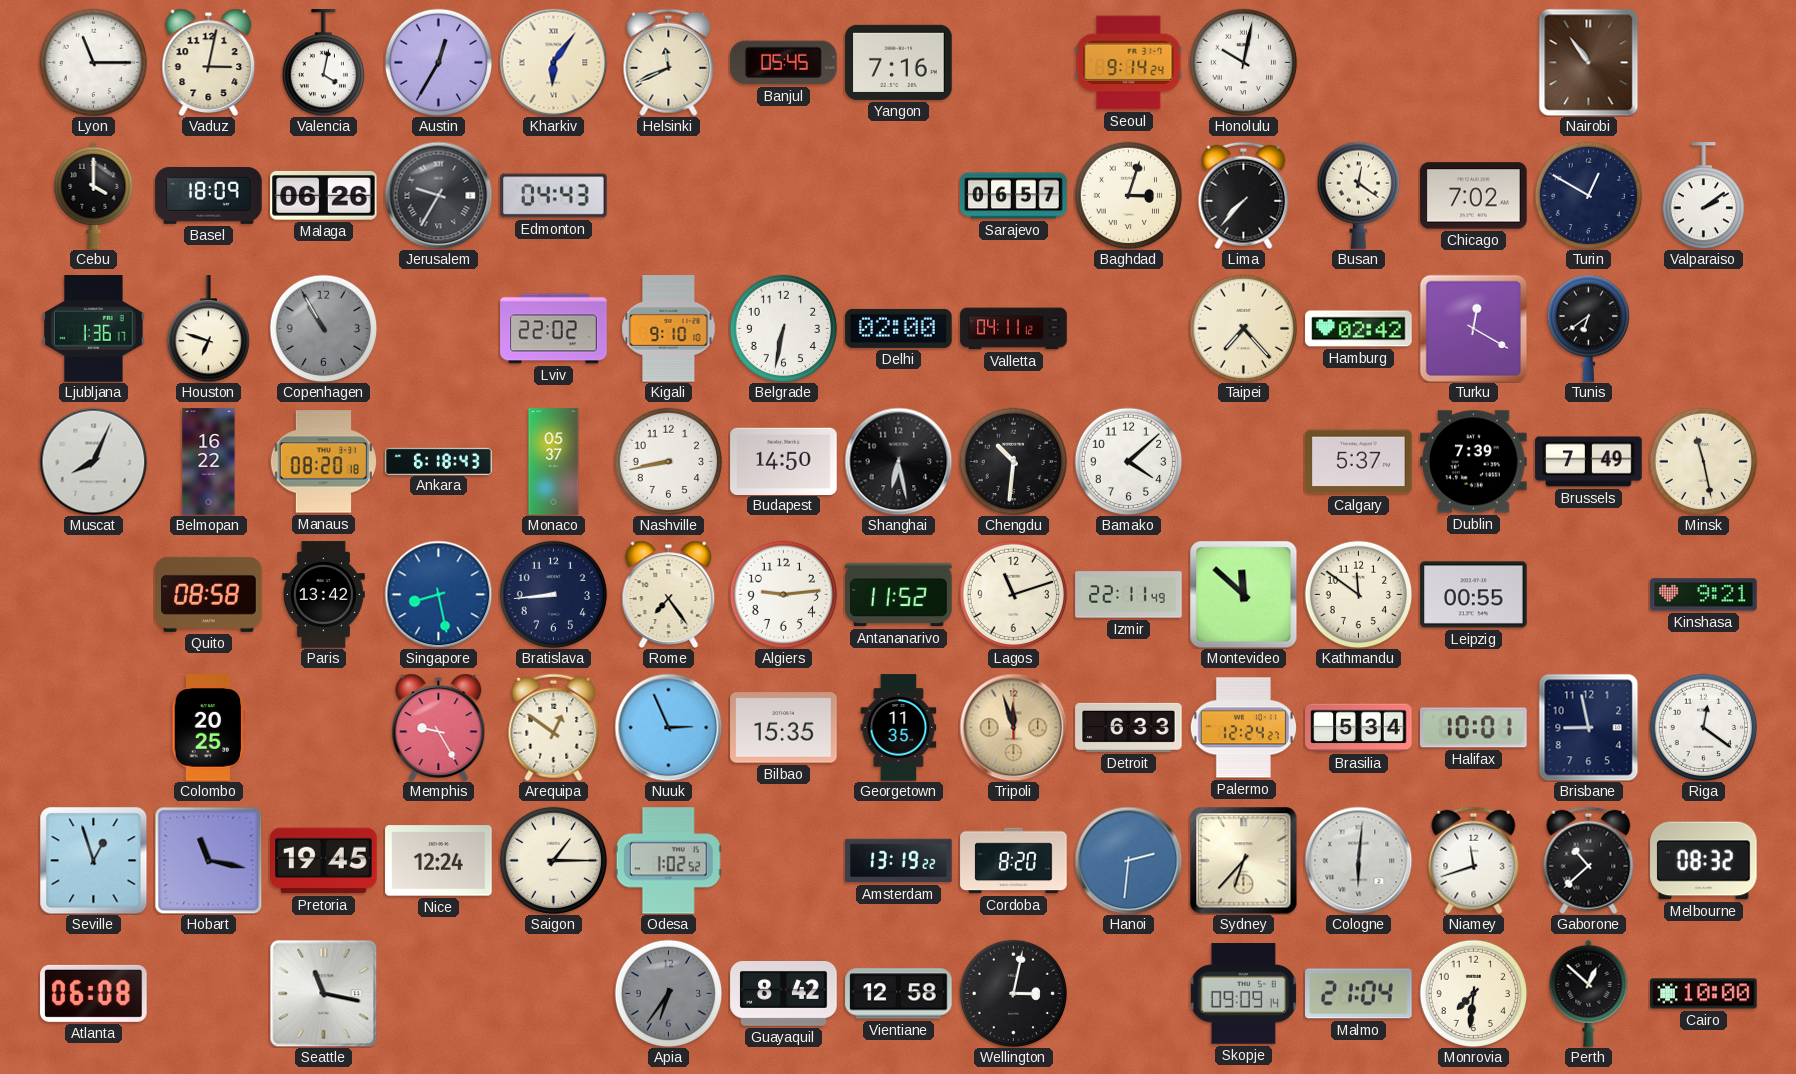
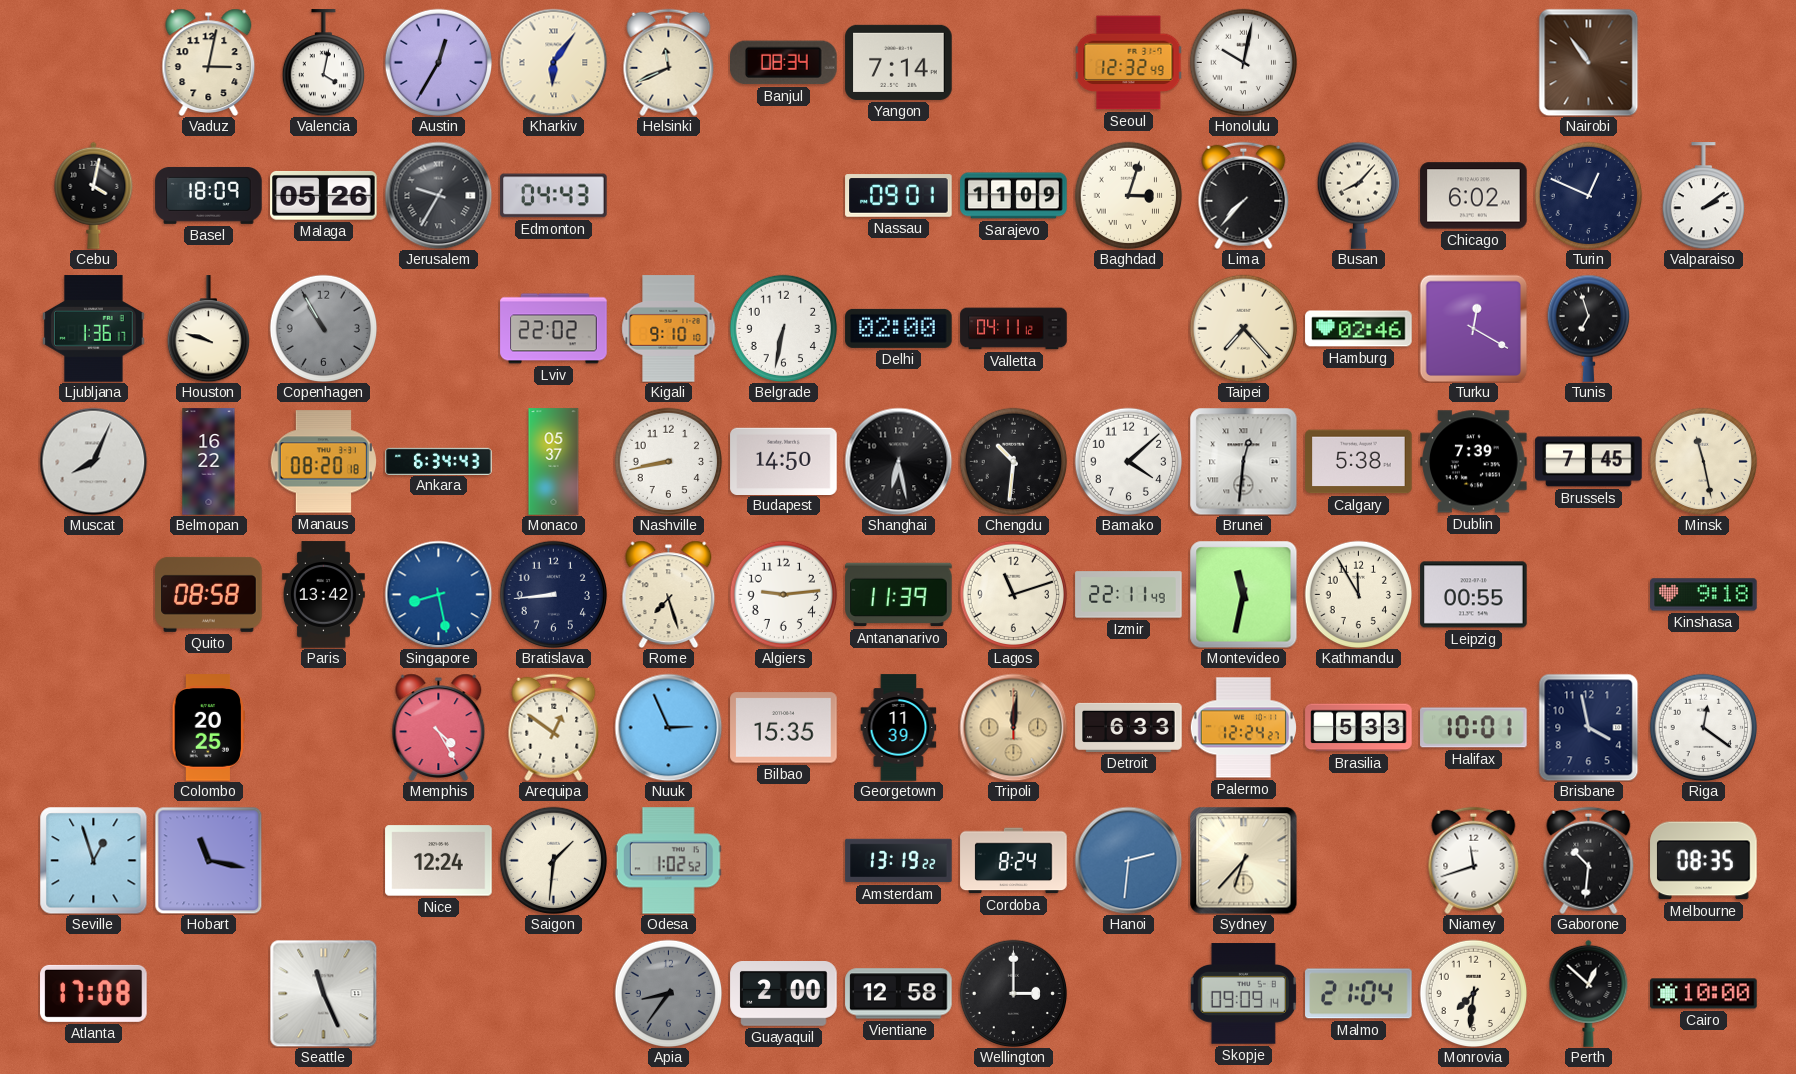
Lyon: 11:15 -> none
Banjul: 05:45 -> 08:34
Yangon: 7:16 -> 7:14
Seoul: 9:14 -> 12:32
Cebu: 4:00 -> 4:02
Malaga: 06:26 -> 05:26
Nassau: none -> 09:01
Sarajevo: 06:57 -> 11:09
Busan: 12:21 -> 8:07
Chicago: 7:02 -> 6:02
Turin: 12:50 -> 12:49
Houston: 6:48 -> 9:48
Hamburg: 02:42 -> 02:46
Tunis: 6:39 -> 6:57
Ankara: 6:18 -> 6:34
Brunei: none -> 12:31
Calgary: 5:37 -> 5:38
Brussels: 7:49 -> 7:45
Rome: 7:24 -> 7:27
Antananarivo: 11:52 -> 11:39
Montevideo: 11:52 -> 11:32
Kathmandu: 11:51 -> 11:55
Kinshasa: 9:21 -> 9:18
Memphis: 9:25 -> 4:25
Georgetown: 11:35 -> 11:39
Tripoli: 11:57 -> 12:01
Brasilia: 5:34 -> 5:33
Brisbane: 8:58 -> 3:58
Pretoria: 19:45 -> none
Saigon: 1:15 -> 1:31
Cordoba: 8:20 -> 8:24
Cologne: 6:01 -> none
Gaborone: 10:38 -> 10:31
Melbourne: 08:32 -> 08:35
Atlanta: 06:08 -> 17:08
Seattle: 11:17 -> 11:26
Apia: 6:36 -> 8:36
Guayaquil: 8:42 -> 2:00
Wellington: 3:02 -> 3:00
